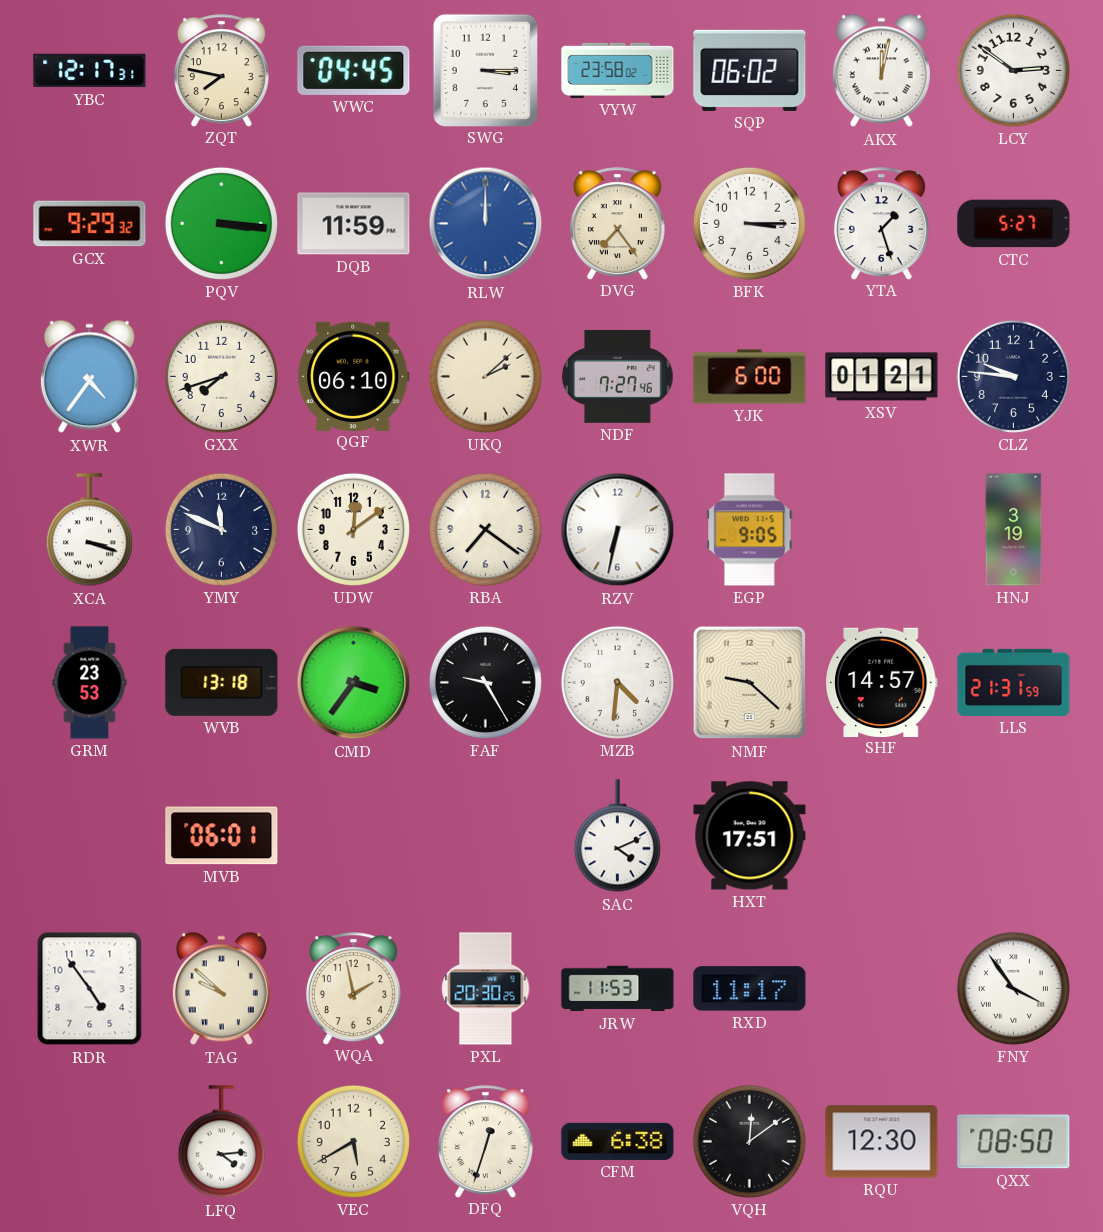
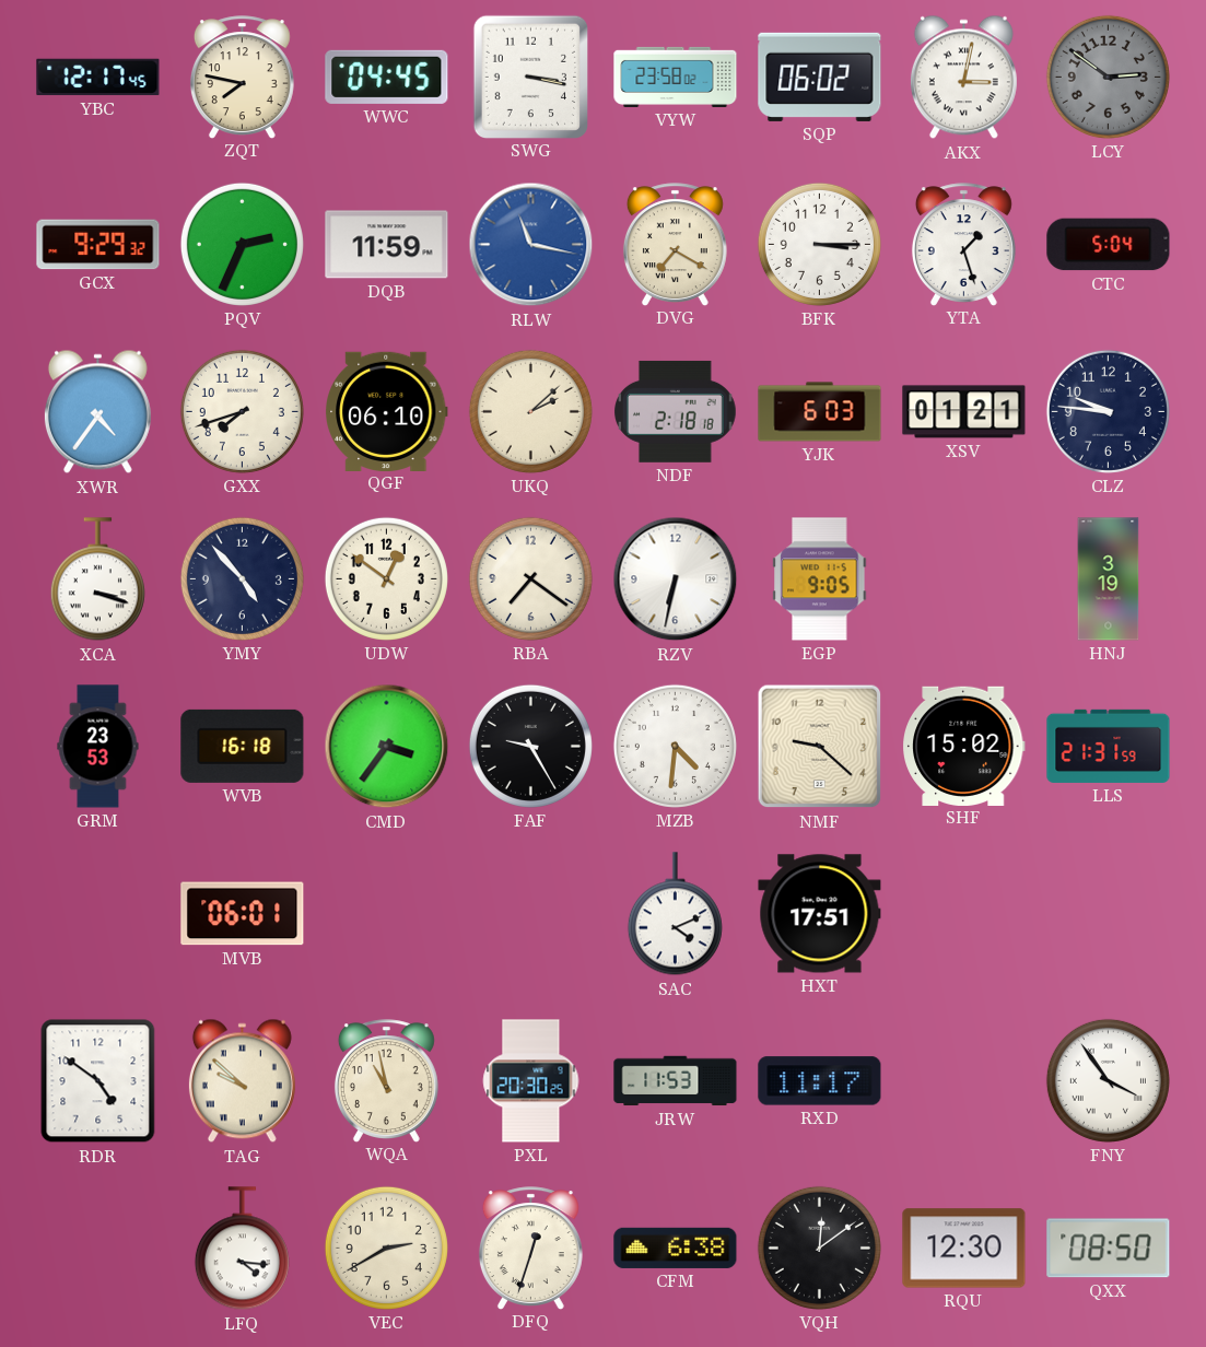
YBC: 12:17:31 -> 12:17:45
SWG: 3:15 -> 3:17
AKX: 12:02 -> 3:02
LCY dial: white -> grey
PQV: 3:16 -> 2:34
RLW: 12:00 -> 11:17
DVG: 7:24 -> 7:20
CTC: 5:27 -> 5:04
NDF: 7:27 -> 2:18
YJK: 6:00 -> 6:03
YMY: 11:49 -> 4:53
UDW: 12:09 -> 12:51
WVB: 13:18 -> 16:18
SHF: 14:57 -> 15:02
RDR: 4:54 -> 4:51
WQA: 1:58 -> 10:58
LFQ: 4:14 -> 4:16
VEC: 5:40 -> 2:40
